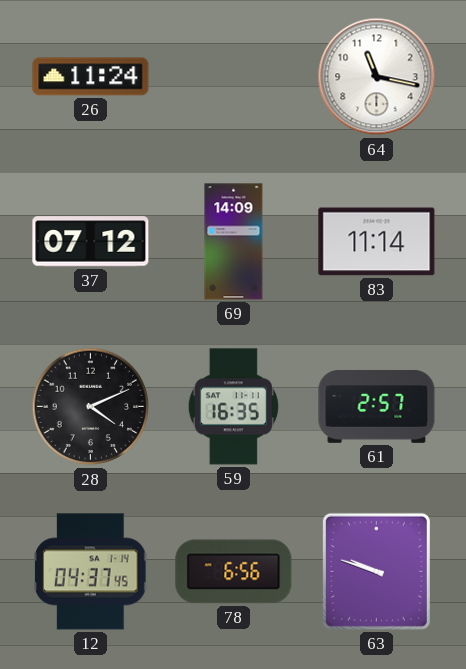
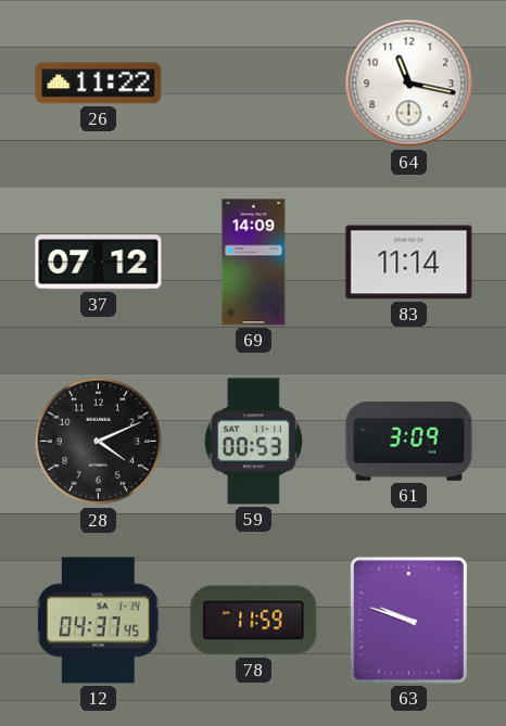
26: 11:24 -> 11:22
59: 16:35 -> 00:53
61: 2:57 -> 3:09
78: 6:56 -> 11:59
